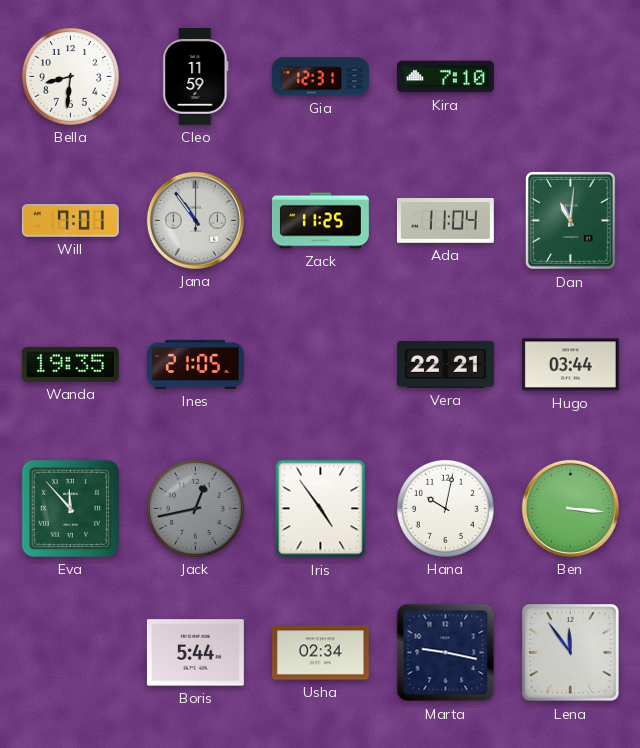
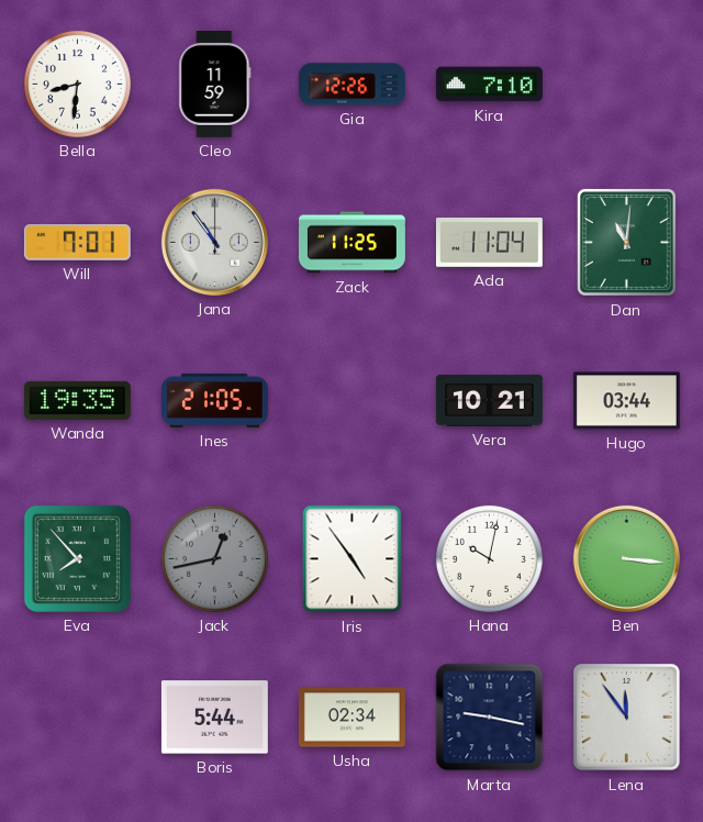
Gia: 12:31 -> 12:26
Vera: 22:21 -> 10:21
Eva: 11:53 -> 7:53
